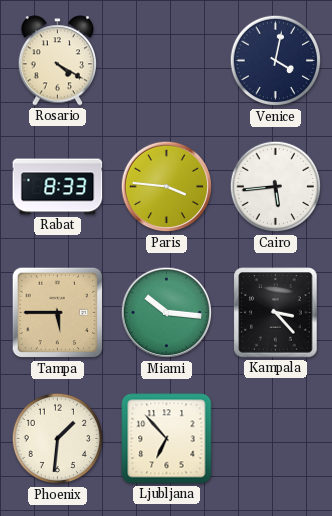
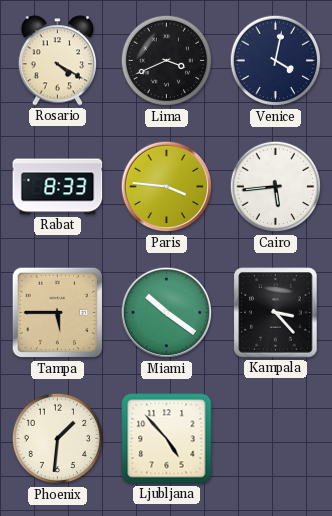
Lima: none -> 3:41
Miami: 10:16 -> 10:21
Ljubljana: 6:53 -> 4:53
